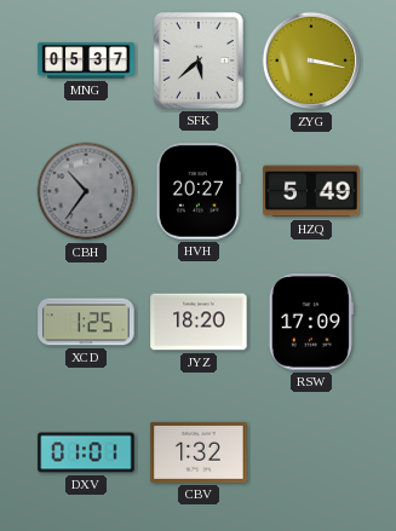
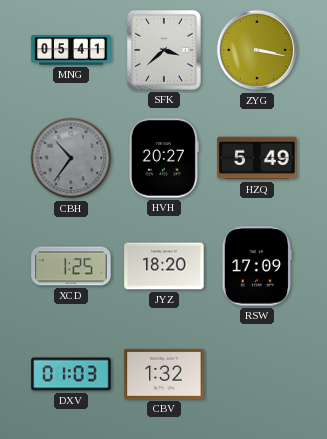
MNG: 05:37 -> 05:41
SFK: 5:38 -> 3:38
DXV: 01:01 -> 01:03
